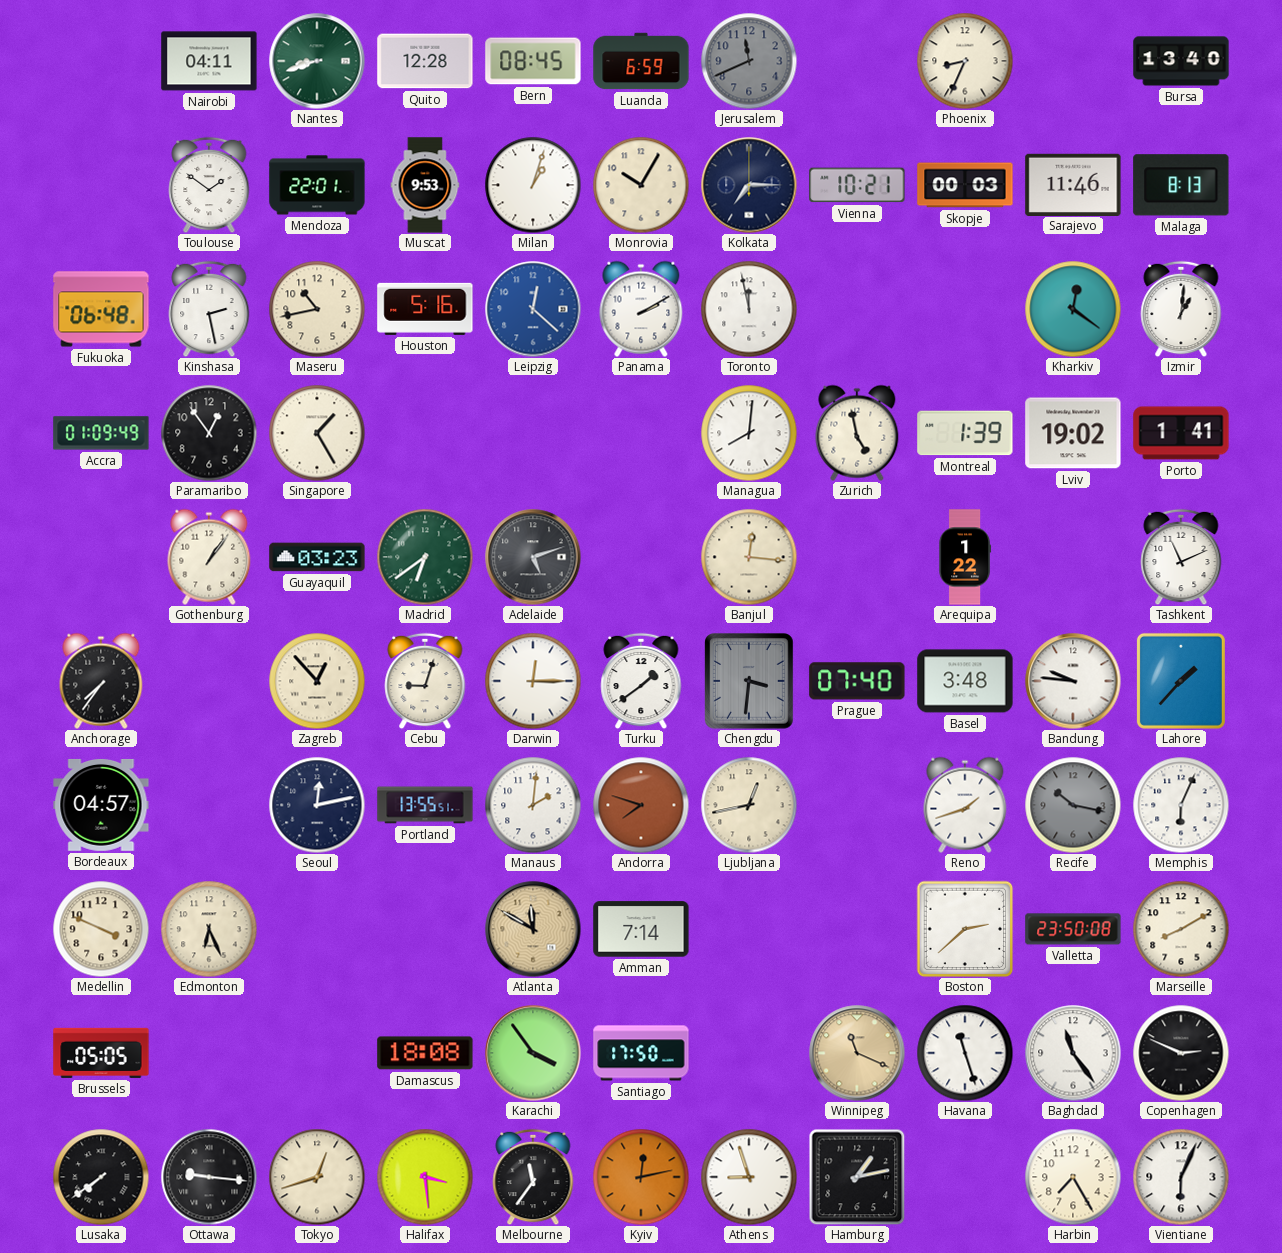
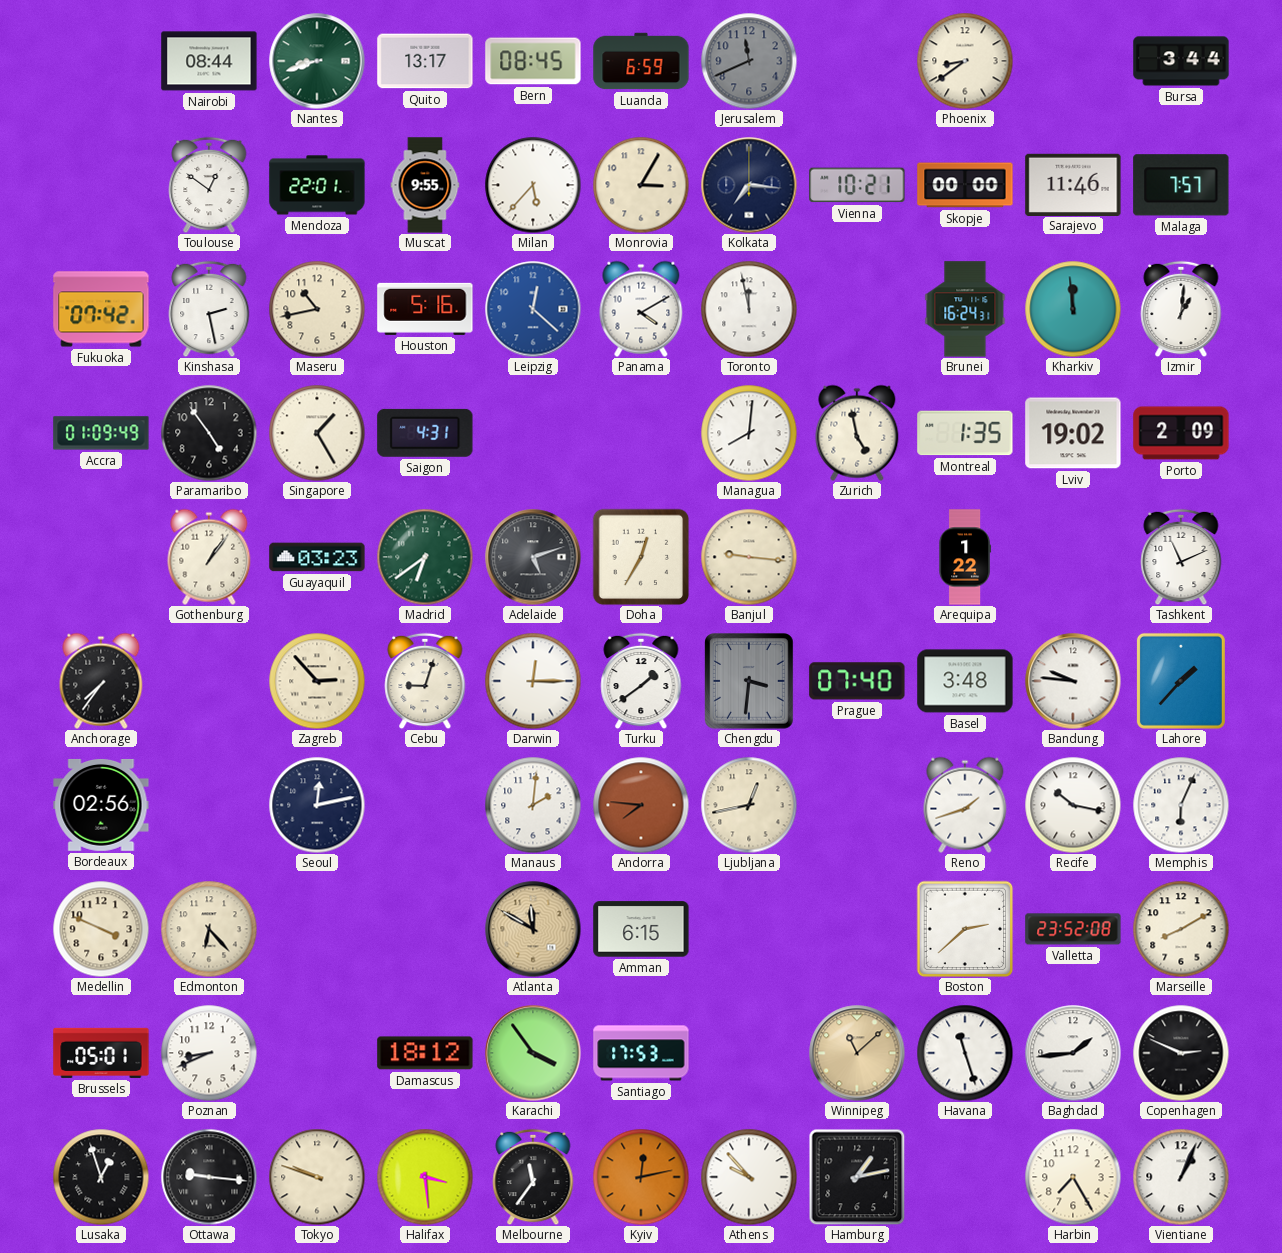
Nairobi: 04:11 -> 08:44
Quito: 12:28 -> 13:17
Phoenix: 8:34 -> 8:39
Bursa: 13:40 -> 3:44
Toulouse: 1:51 -> 12:51
Muscat: 9:53 -> 9:55
Milan: 1:03 -> 5:37
Monrovia: 10:05 -> 3:05
Kolkata: 7:15 -> 7:16
Skopje: 00:03 -> 00:00
Malaga: 8:13 -> 7:57
Fukuoka: 06:48 -> 07:42
Panama: 2:10 -> 4:10
Brunei: none -> 16:24
Kharkiv: 12:21 -> 11:59
Paramaribo: 12:54 -> 4:54
Saigon: none -> 4:31
Montreal: 1:39 -> 1:35
Porto: 1:41 -> 2:09
Doha: none -> 12:35
Banjul: 12:16 -> 9:16
Zagreb: 12:53 -> 2:53
Bordeaux: 04:57 -> 02:56
Portland: 13:55 -> none
Andorra: 7:48 -> 7:46
Recife dial: grey -> white
Edmonton: 6:26 -> 6:23
Amman: 7:14 -> 6:15
Valletta: 23:50 -> 23:52
Brussels: 05:05 -> 05:01
Poznan: none -> 8:41
Damascus: 18:08 -> 18:12
Santiago: 17:50 -> 17:53
Winnipeg: 11:19 -> 11:08
Baghdad: 11:24 -> 1:44
Lusaka: 7:39 -> 12:57
Tokyo: 12:42 -> 9:48
Athens: 8:57 -> 9:53
Vientiane: 6:04 -> 1:04
